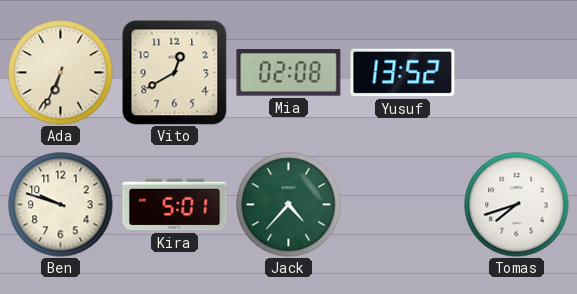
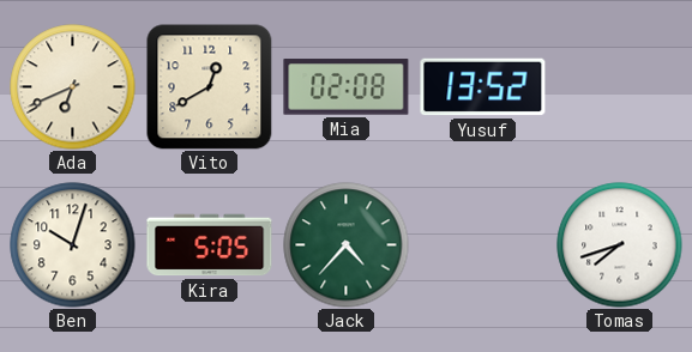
Ada: 6:34 -> 6:41
Ben: 9:48 -> 10:03
Kira: 5:01 -> 5:05
